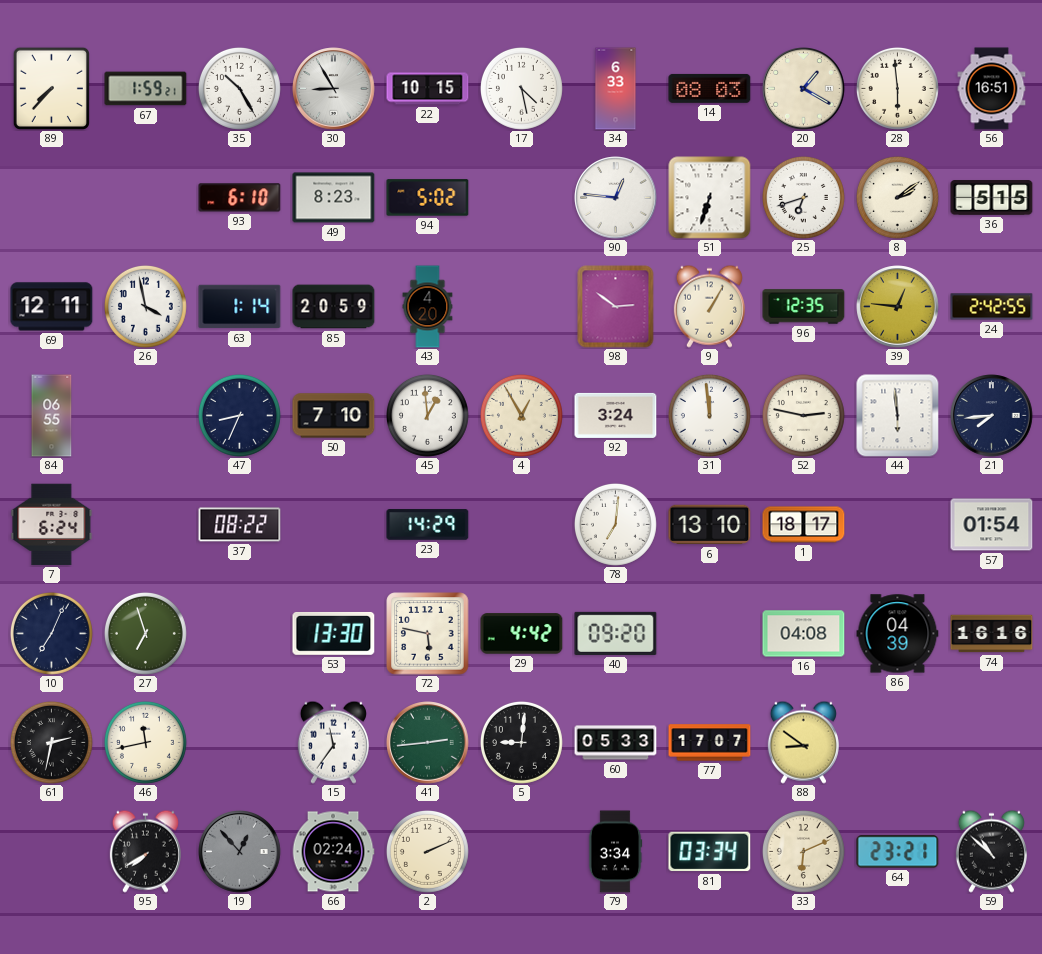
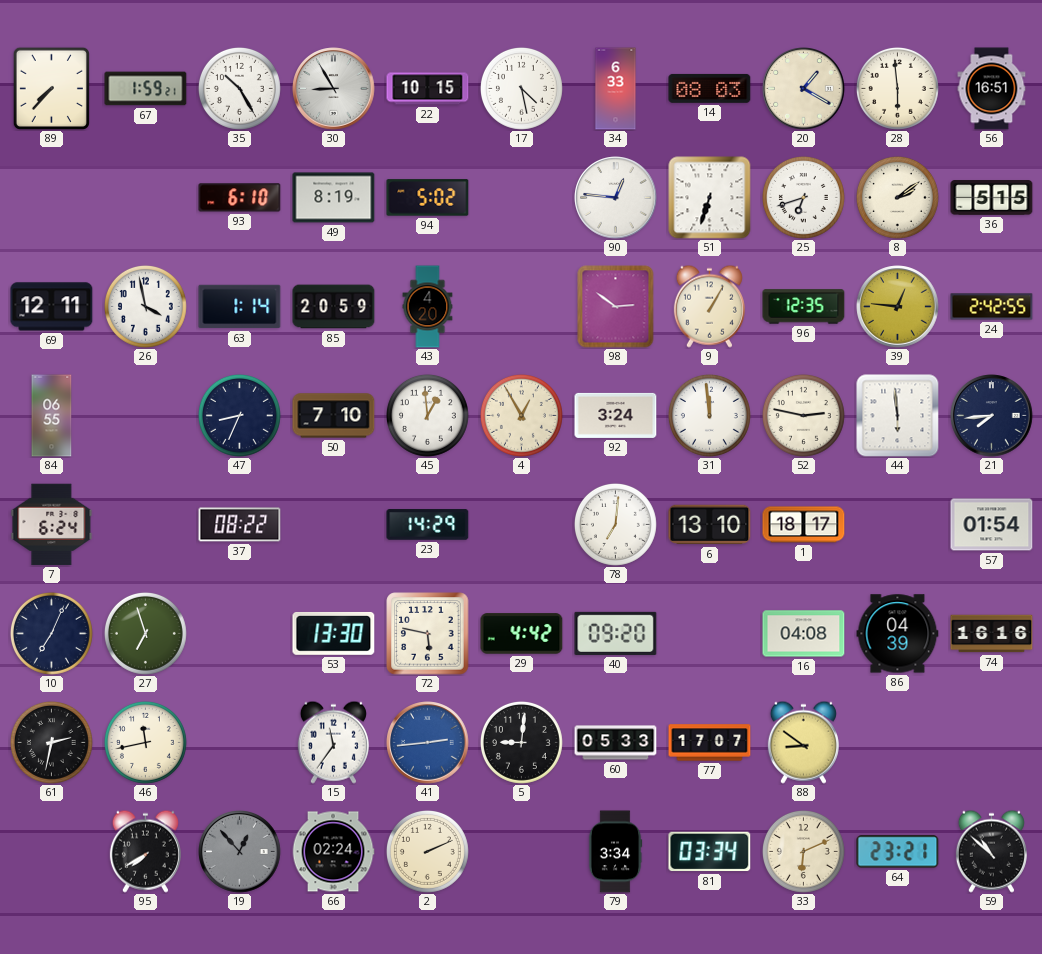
49: 8:23 -> 8:19
41 dial: green -> blue
